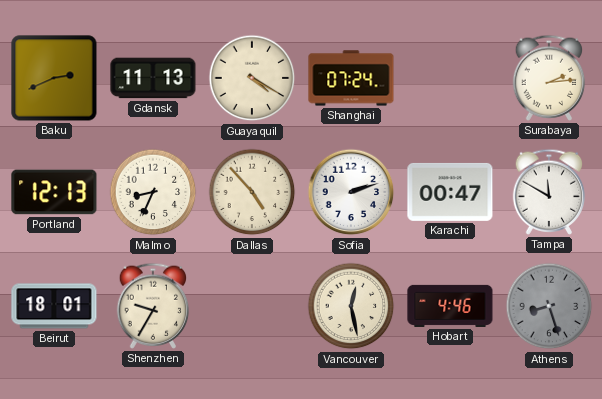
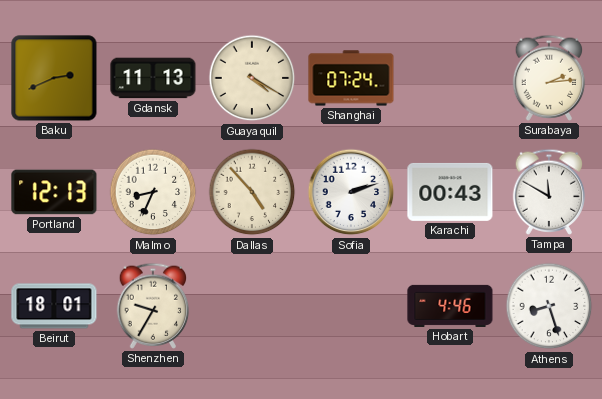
Karachi: 00:47 -> 00:43
Vancouver: 12:28 -> none
Athens dial: grey -> white
